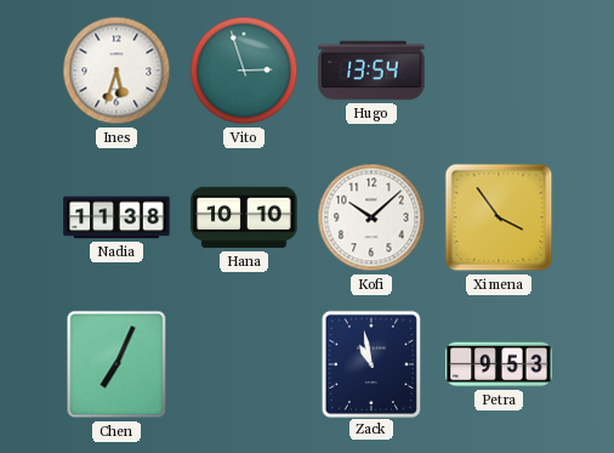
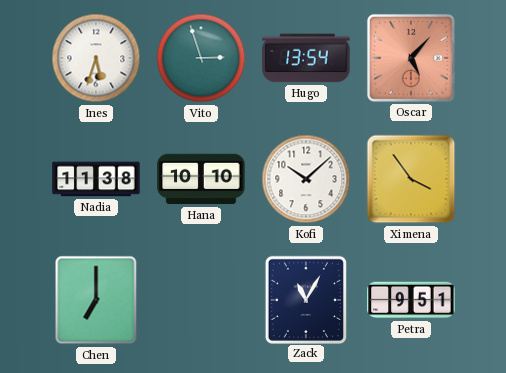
Oscar: none -> 5:07
Chen: 7:04 -> 7:00
Zack: 10:58 -> 11:05
Petra: 9:53 -> 9:51
